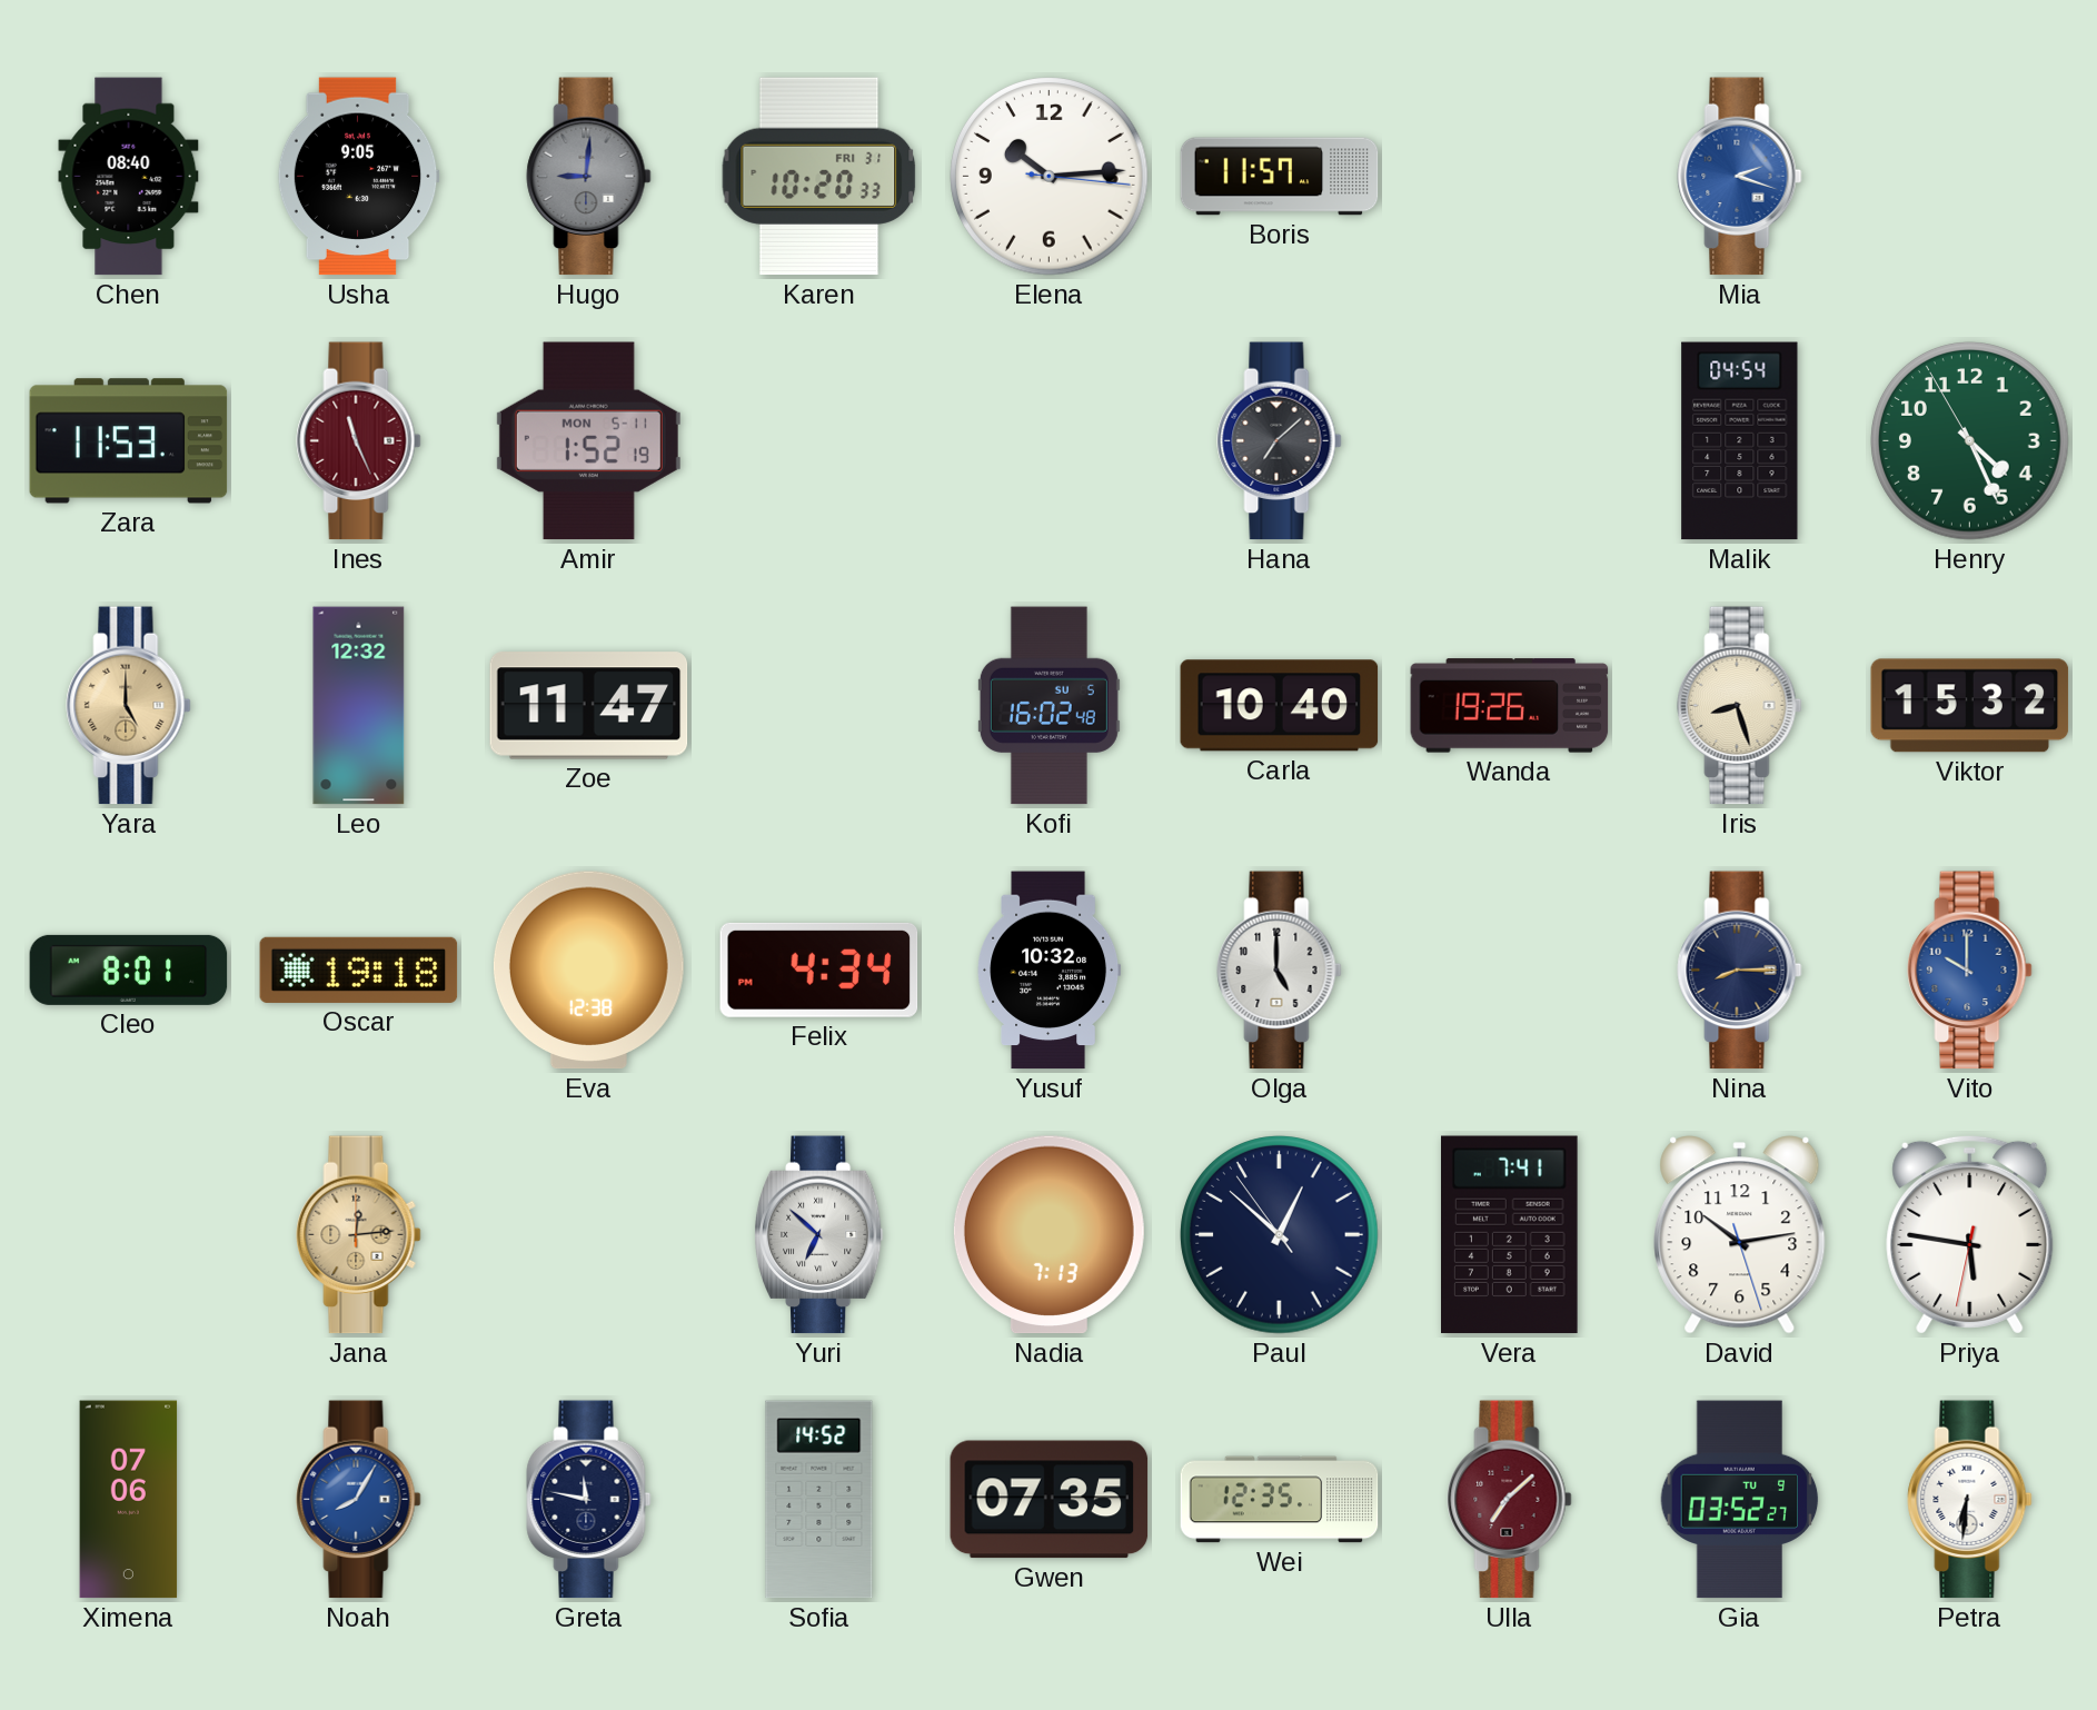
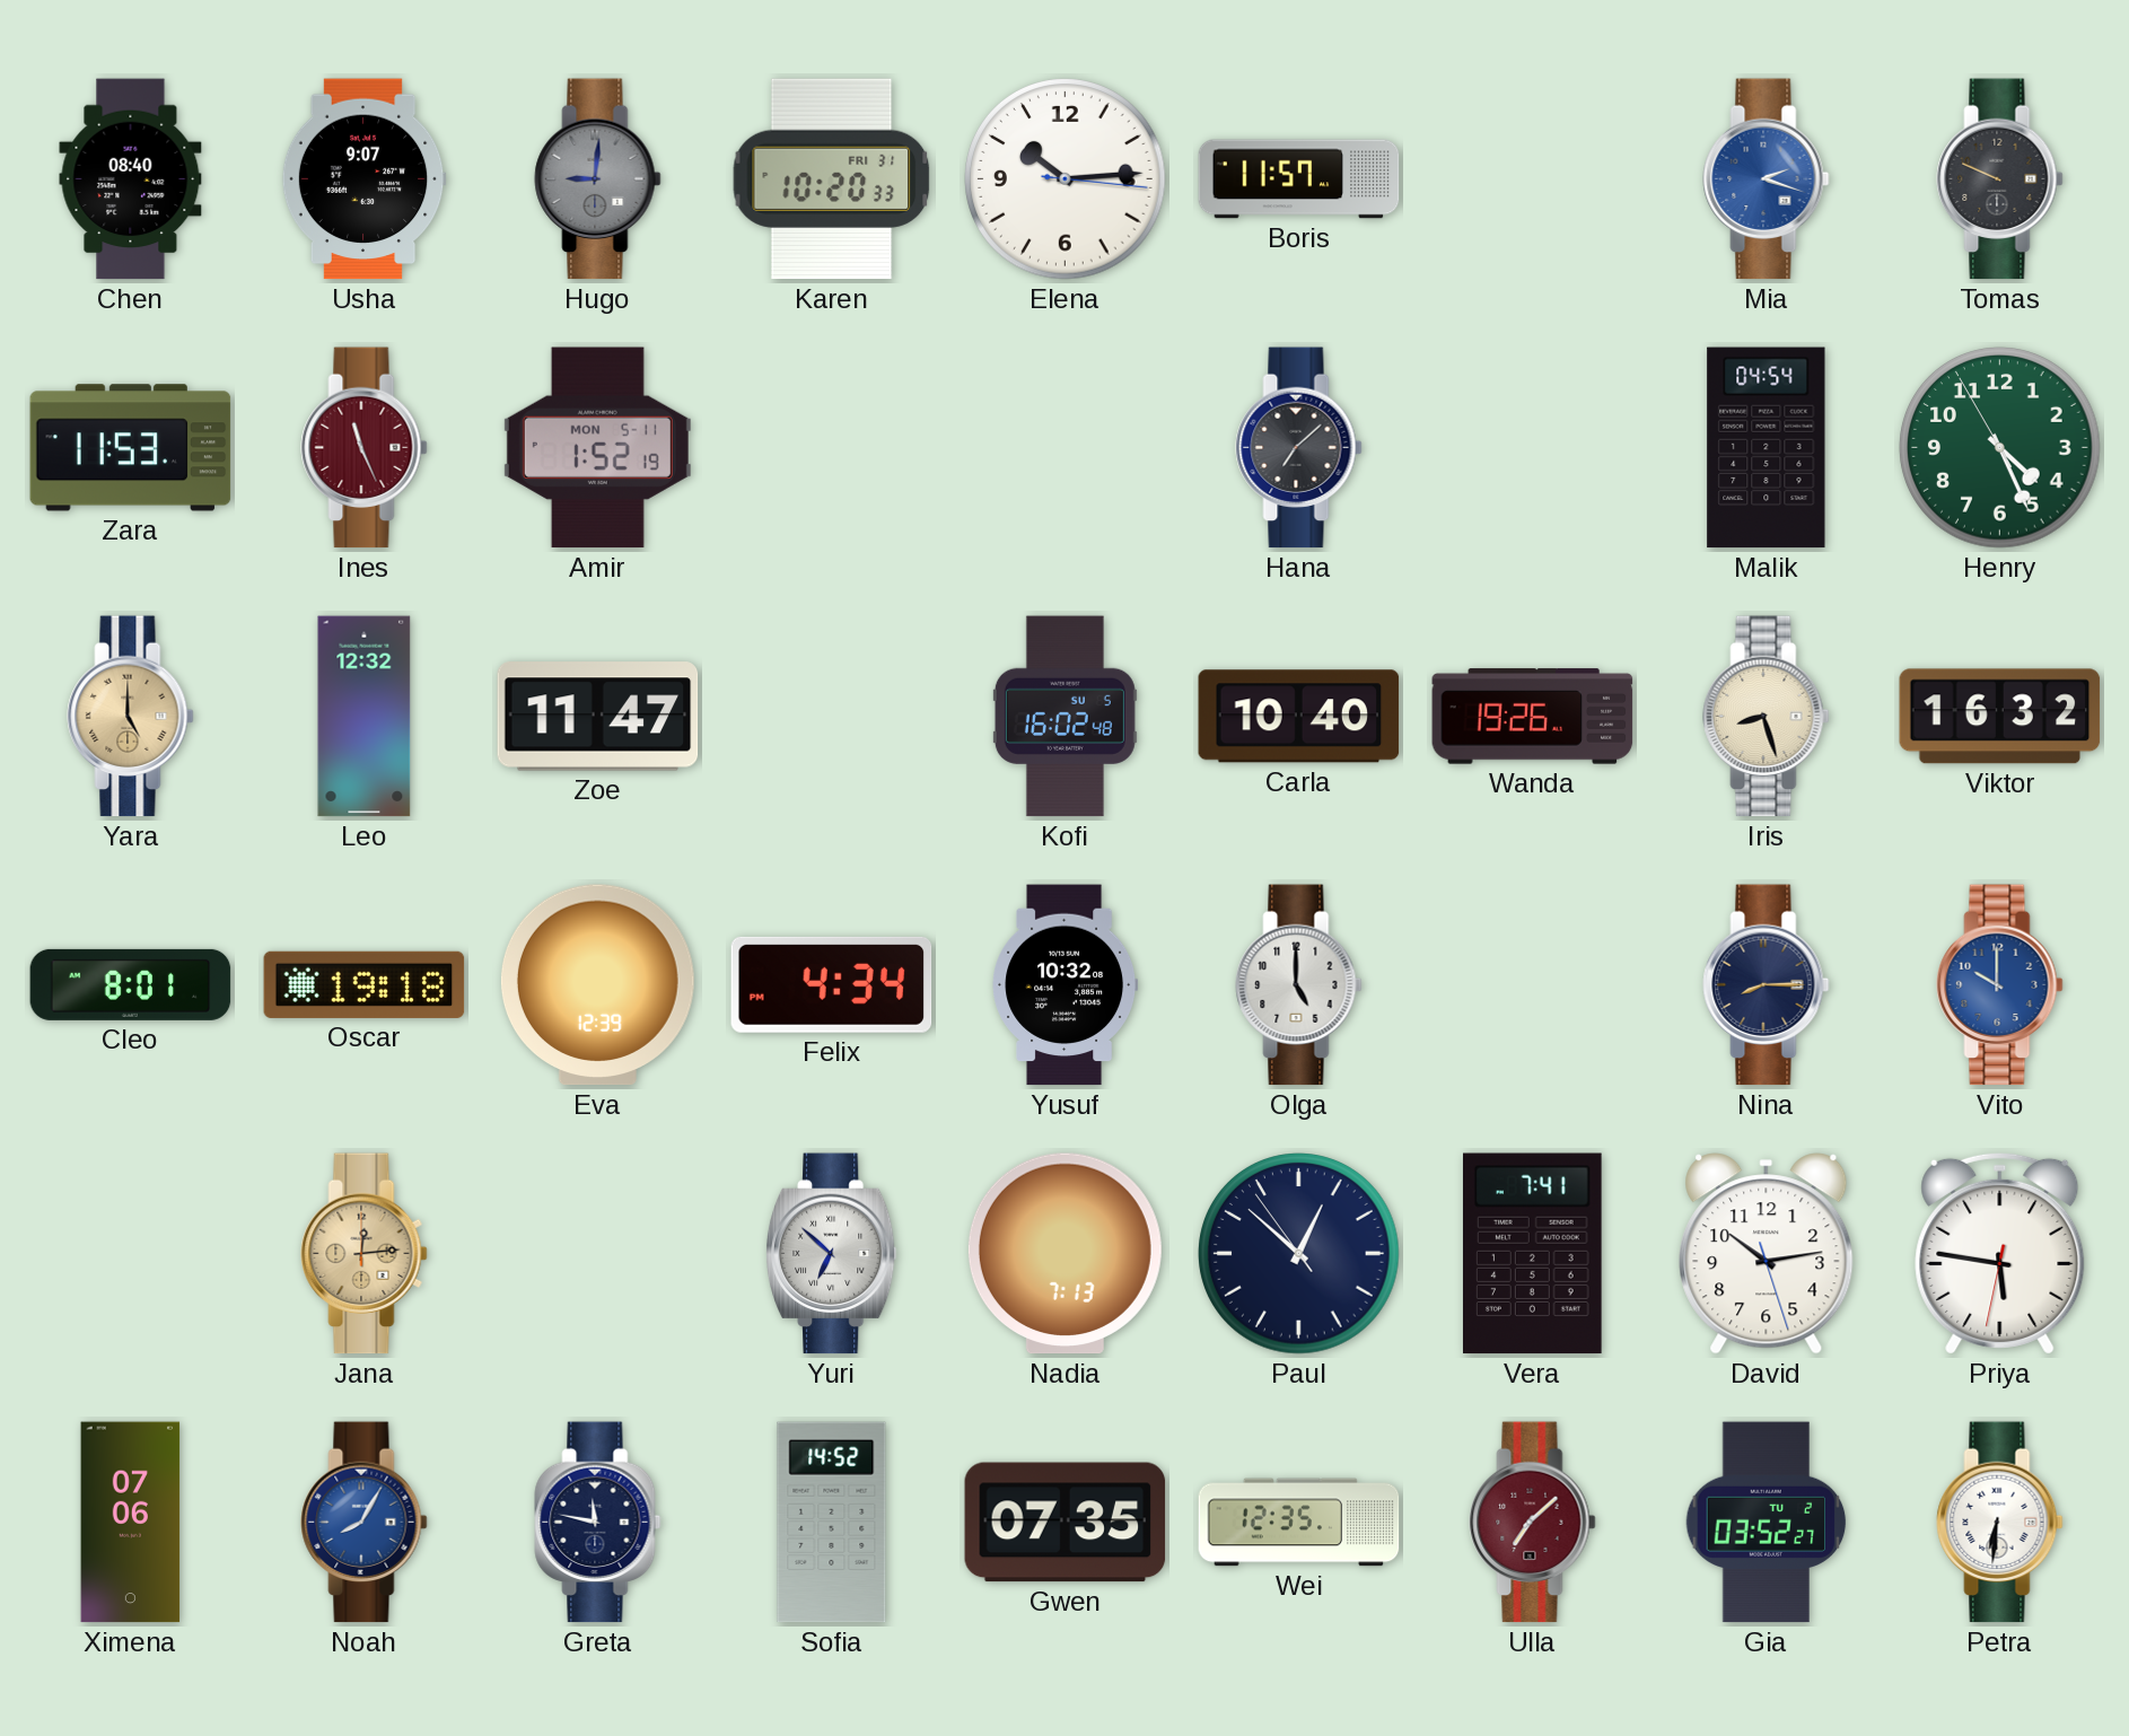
Usha: 9:05 -> 9:07
Tomas: none -> 9:49
Viktor: 15:32 -> 16:32
Eva: 12:38 -> 12:39
Gia date: TU 9 -> TU 2
